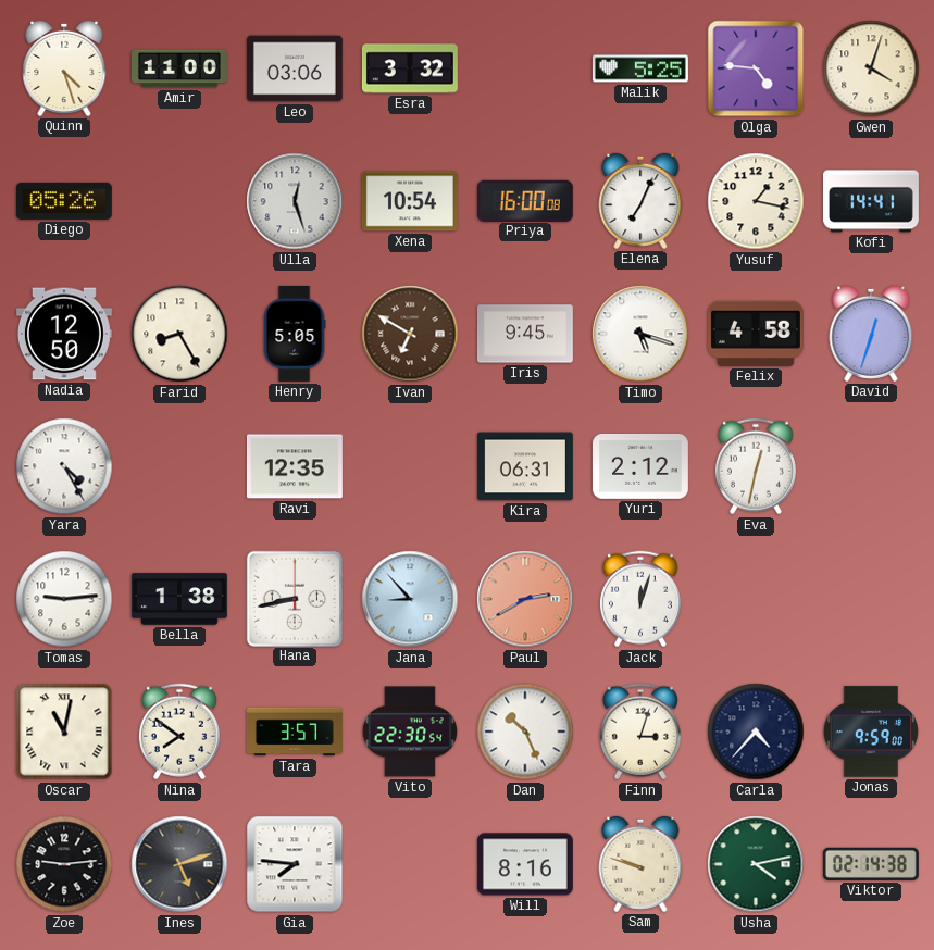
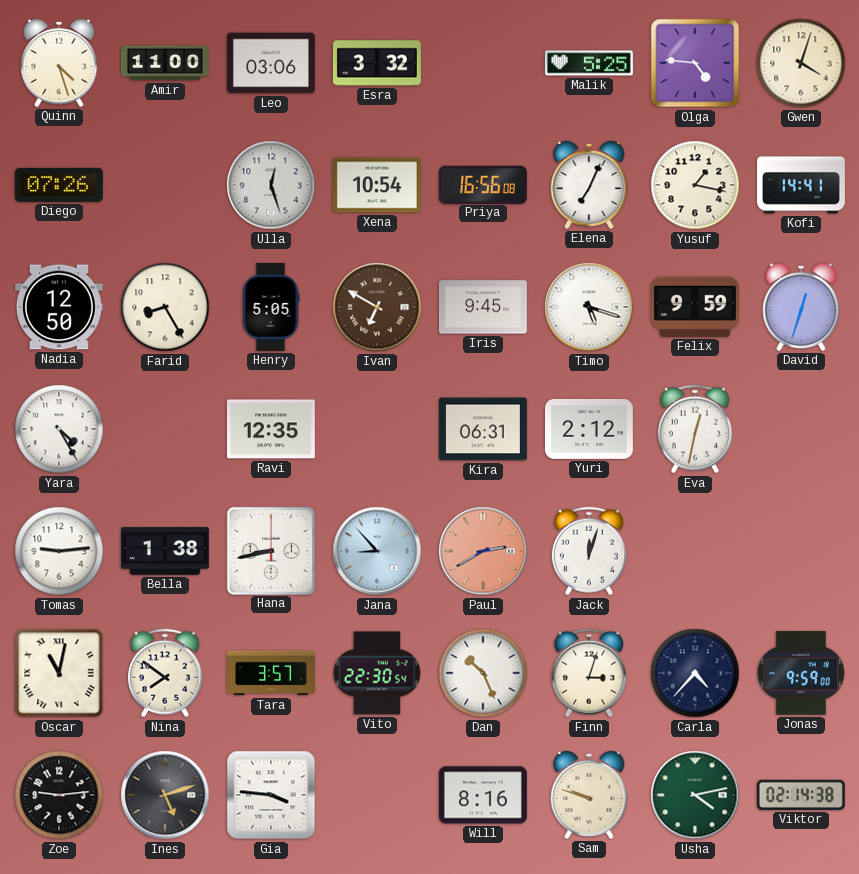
Diego: 05:26 -> 07:26
Priya: 16:00 -> 16:56
Felix: 4:58 -> 9:59
Gia: 7:46 -> 3:46
